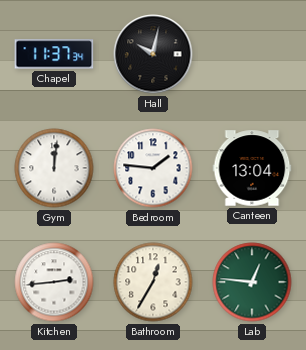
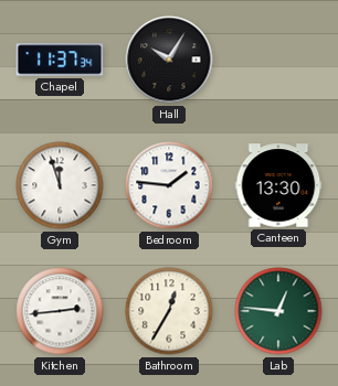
Hall: 10:02 -> 10:05
Gym: 12:01 -> 11:57
Canteen: 13:04 -> 13:30
